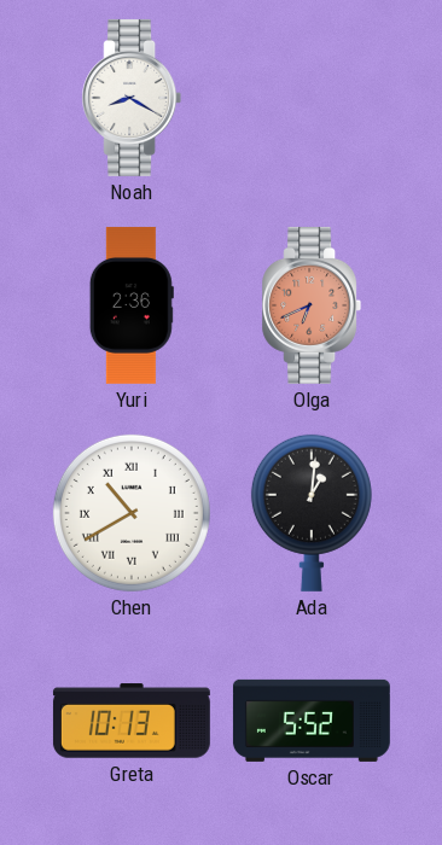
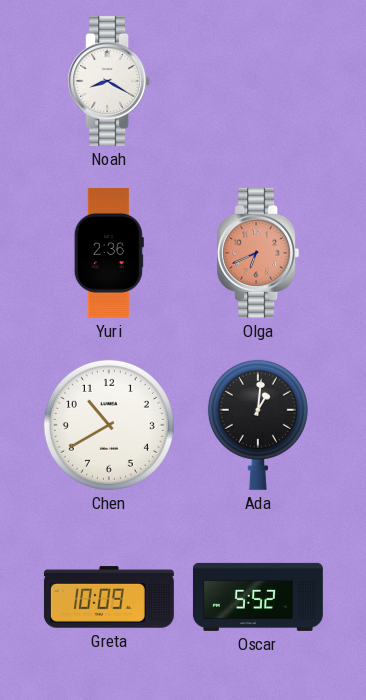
Chen numerals: Roman -> Arabic
Greta: 10:13 -> 10:09
